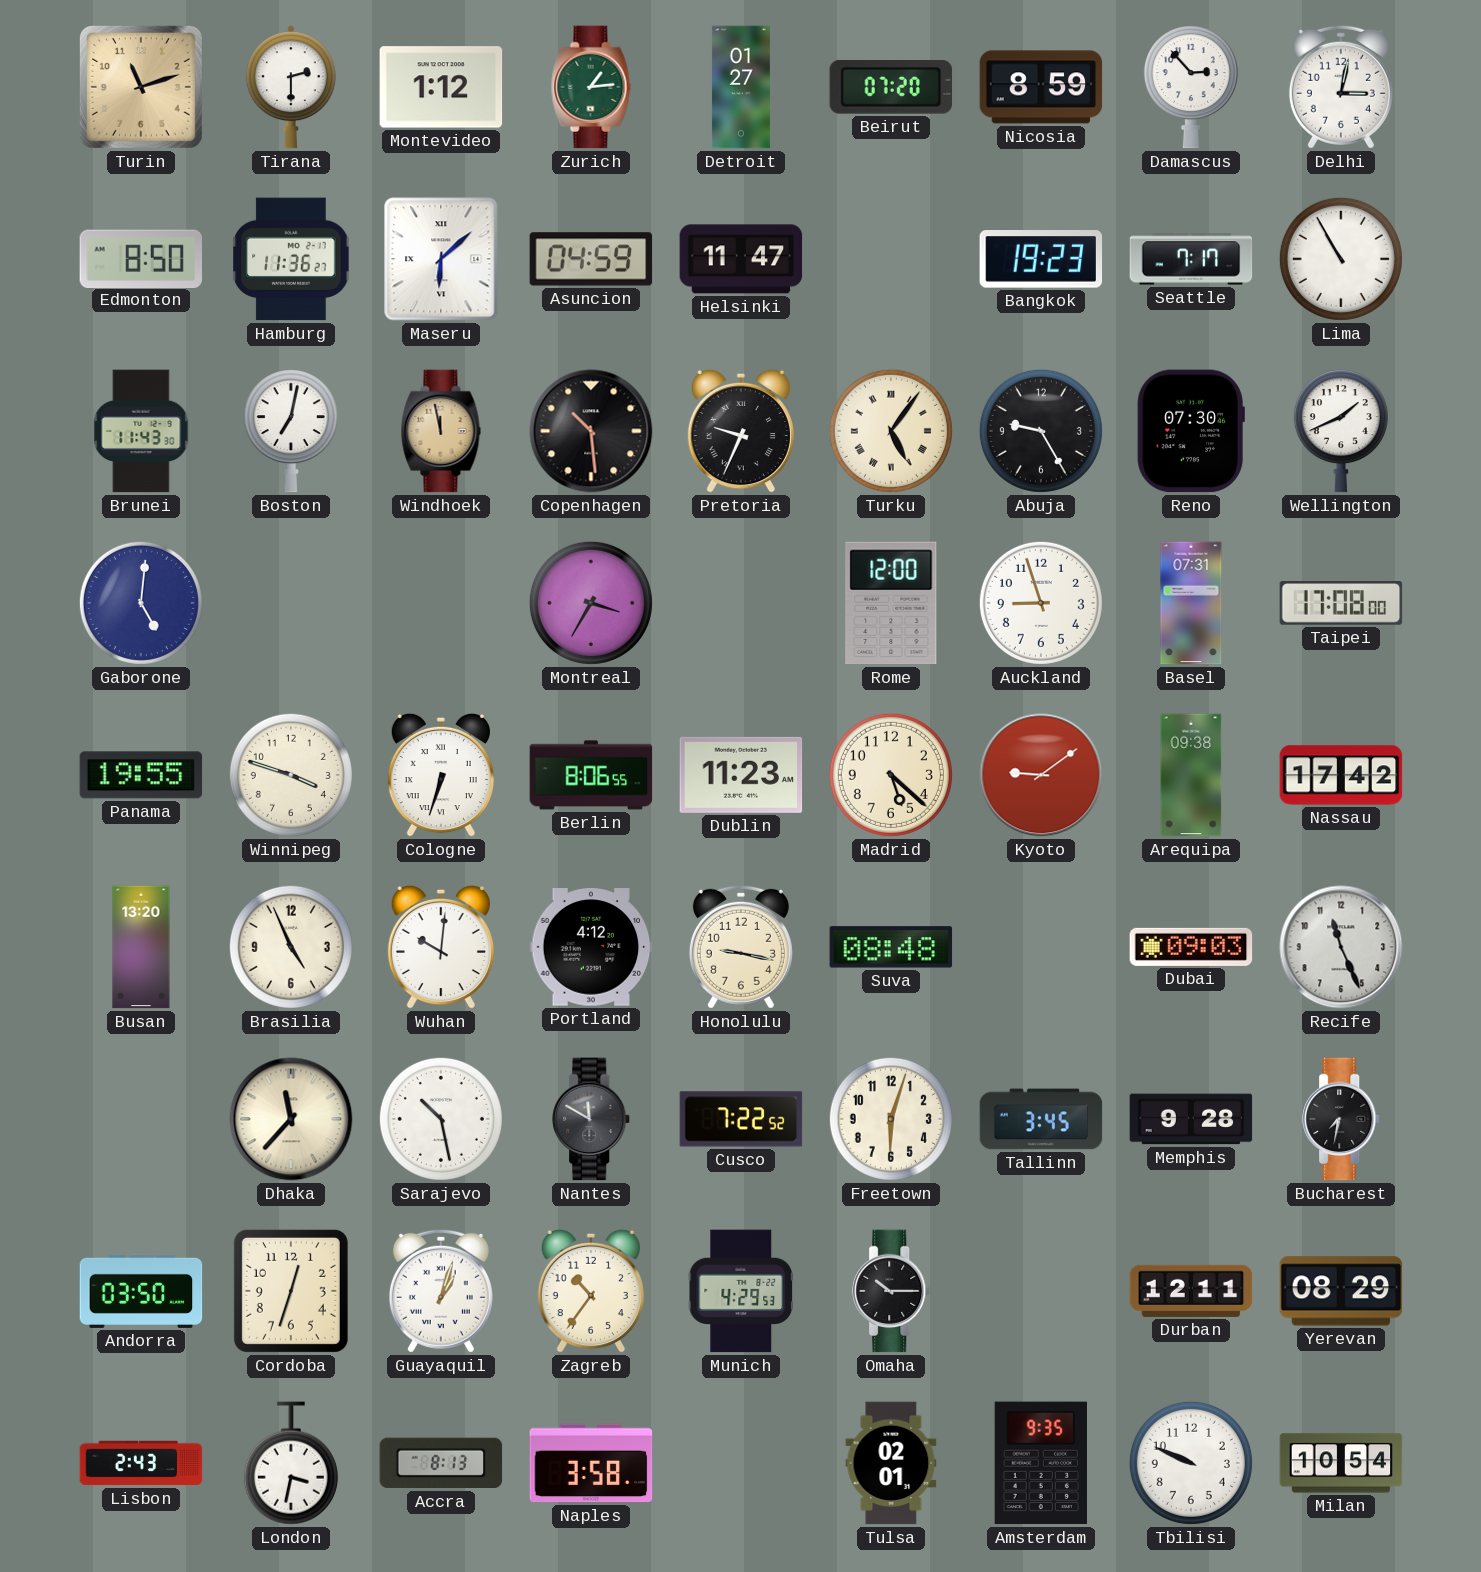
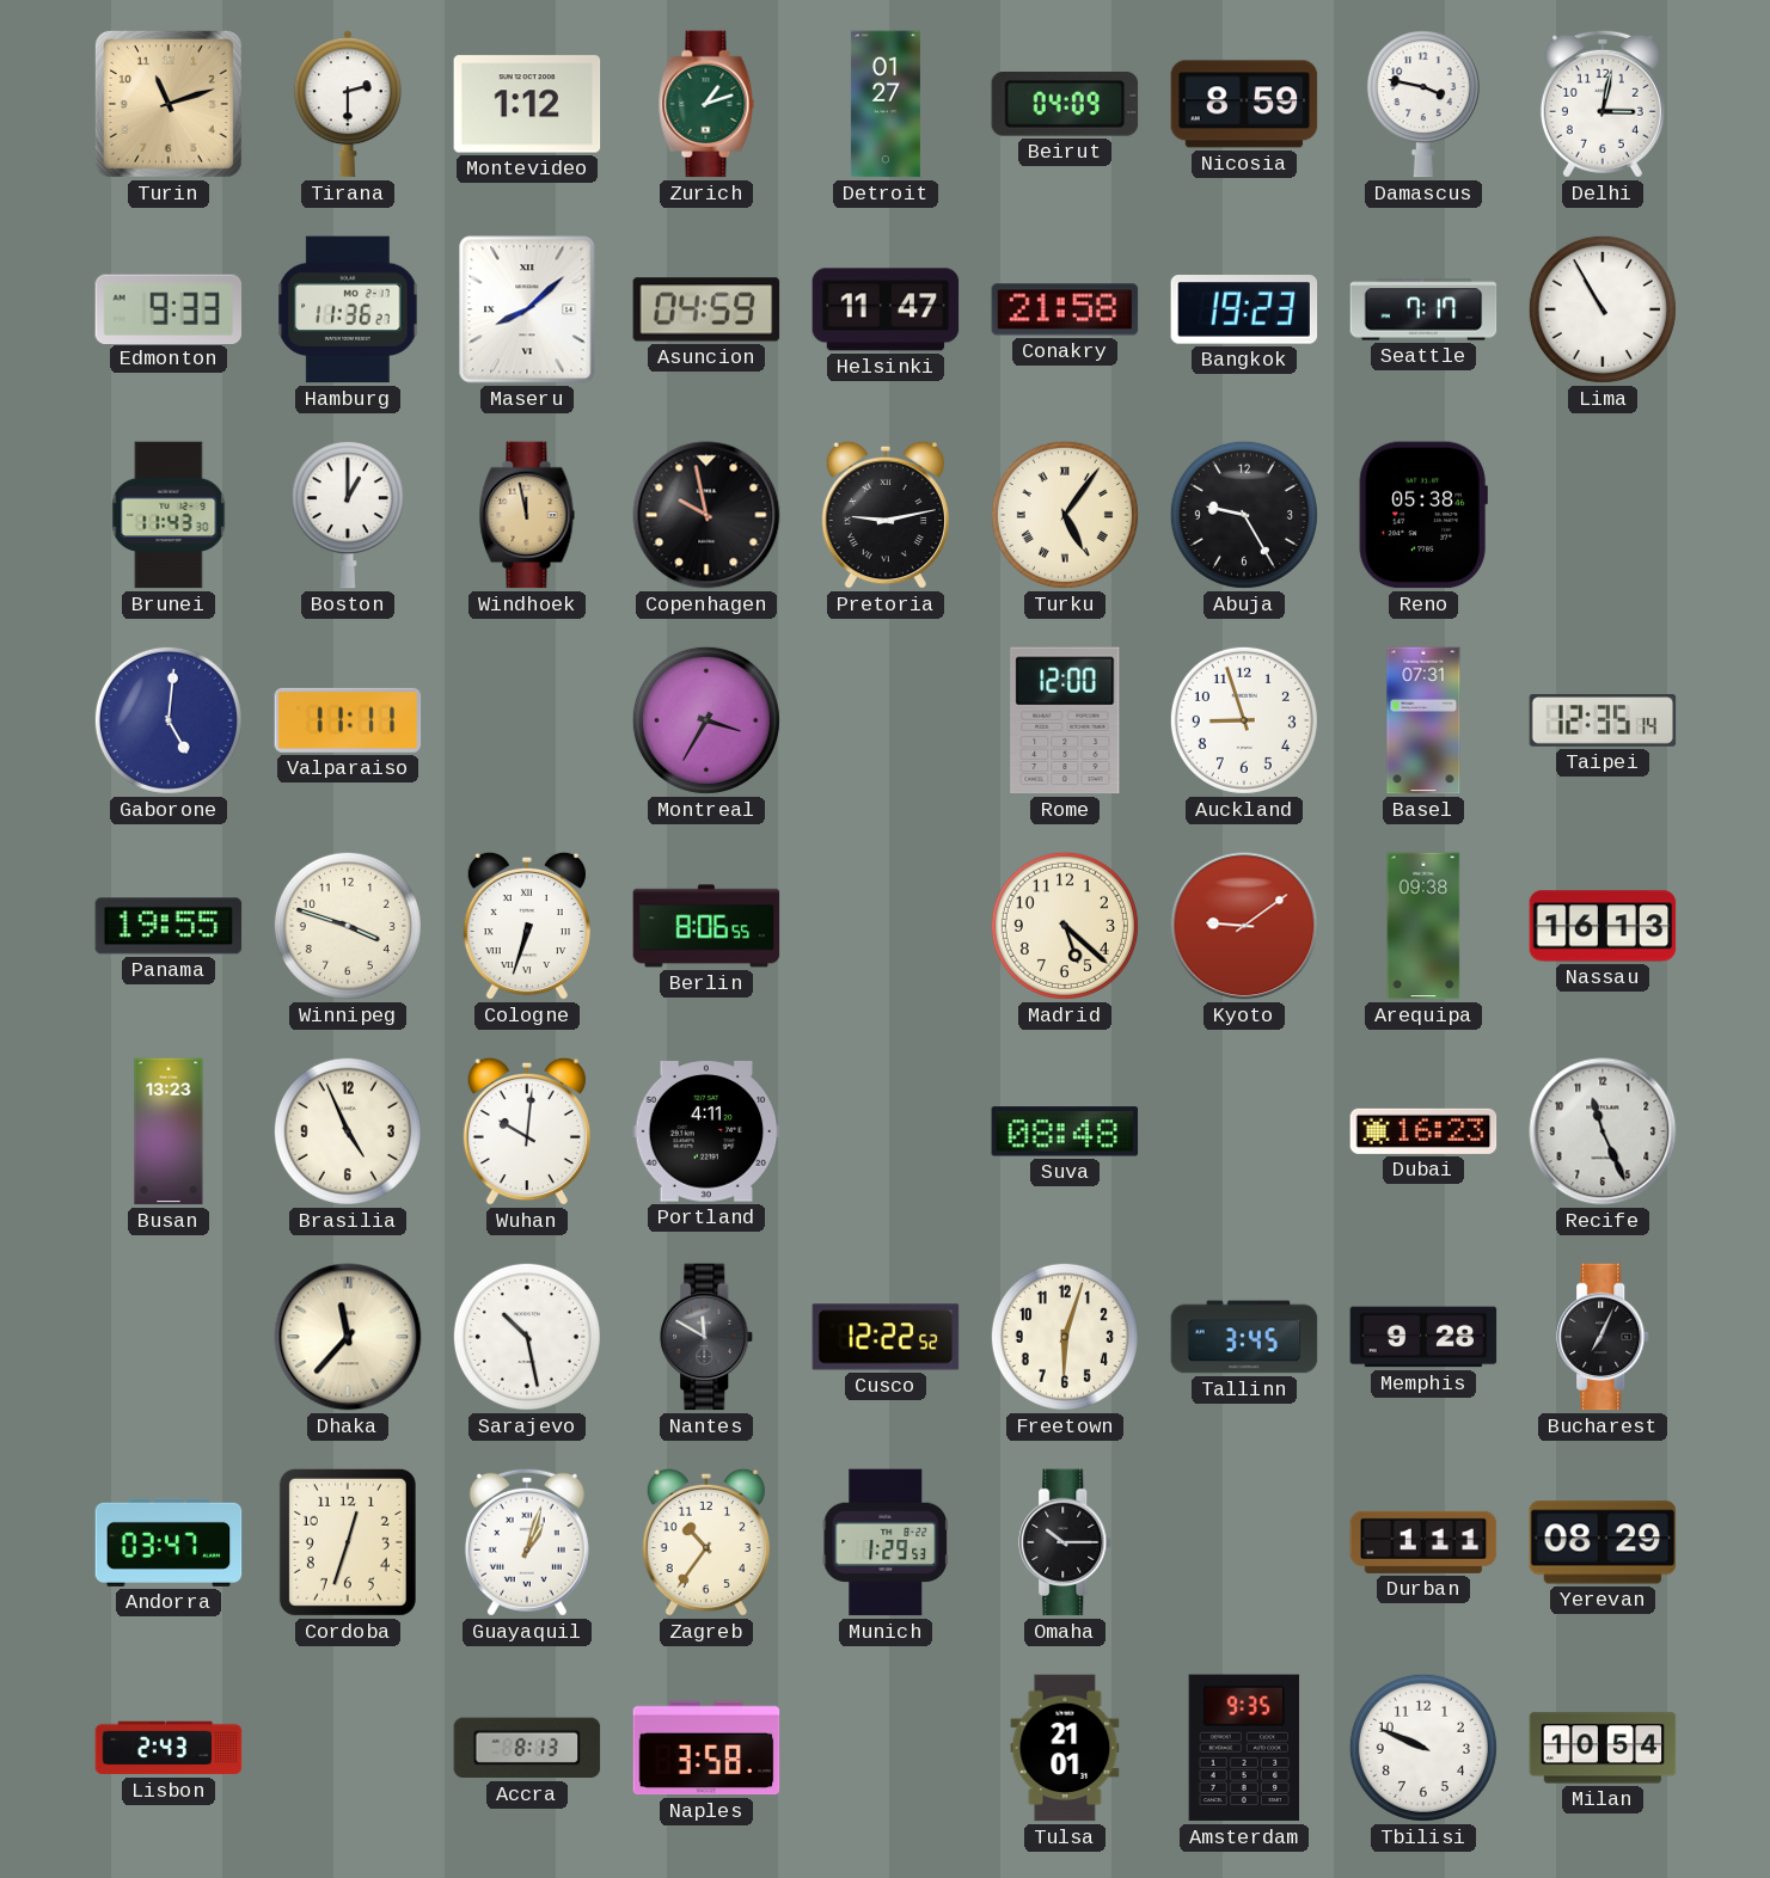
Zurich: 1:14 -> 1:12
Beirut: 07:20 -> 04:09
Damascus: 2:53 -> 3:47
Edmonton: 8:50 -> 9:33
Maseru: 6:08 -> 8:08
Conakry: none -> 21:58
Boston: 7:02 -> 1:00
Copenhagen: 10:29 -> 9:58
Pretoria: 9:34 -> 9:13
Reno: 07:30 -> 05:38
Wellington: 1:41 -> none
Valparaiso: none -> 11:11
Taipei: 17:08 -> 12:35
Dublin: 11:23 -> none
Nassau: 17:42 -> 16:13
Busan: 13:20 -> 13:23
Portland: 4:12 -> 4:11
Honolulu: 9:17 -> none
Dubai: 09:03 -> 16:23
Cusco: 7:22 -> 12:22
Bucharest: 7:32 -> 7:04
Andorra: 03:50 -> 03:47
Munich: 4:29 -> 1:29
Durban: 12:11 -> 1:11
London: 3:32 -> none
Tulsa: 02:01 -> 21:01
